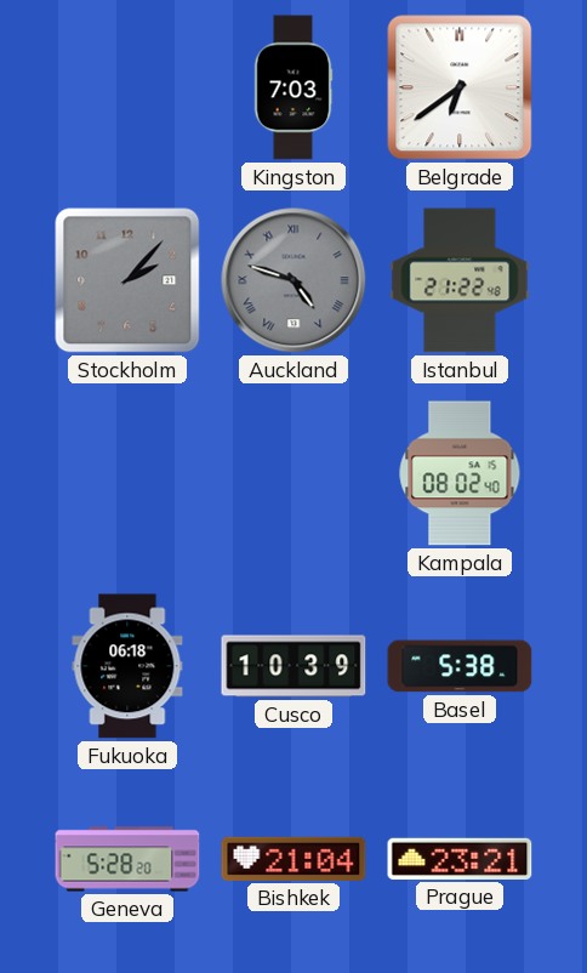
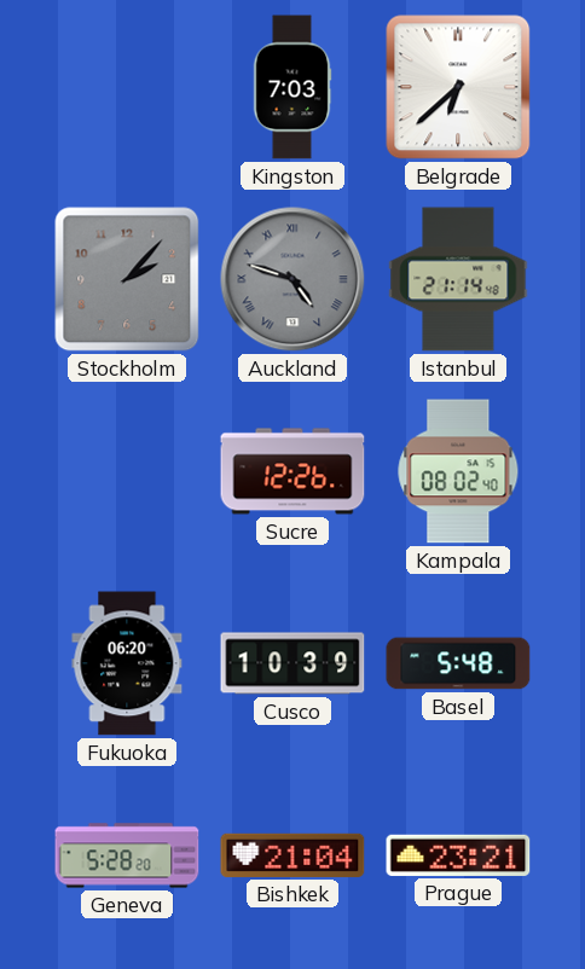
Belgrade: 6:39 -> 6:38
Istanbul: 21:22 -> 21:14
Sucre: none -> 12:26
Fukuoka: 06:18 -> 06:20
Basel: 5:38 -> 5:48
